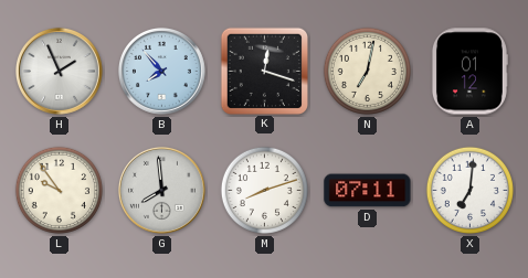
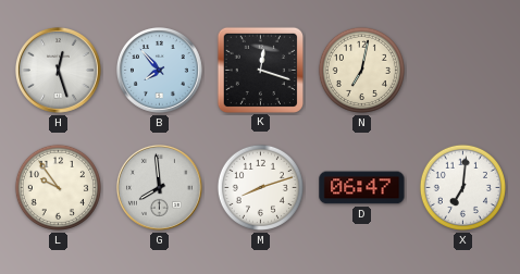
H: 1:56 -> 12:27
A: 01:12 -> none
D: 07:11 -> 06:47
